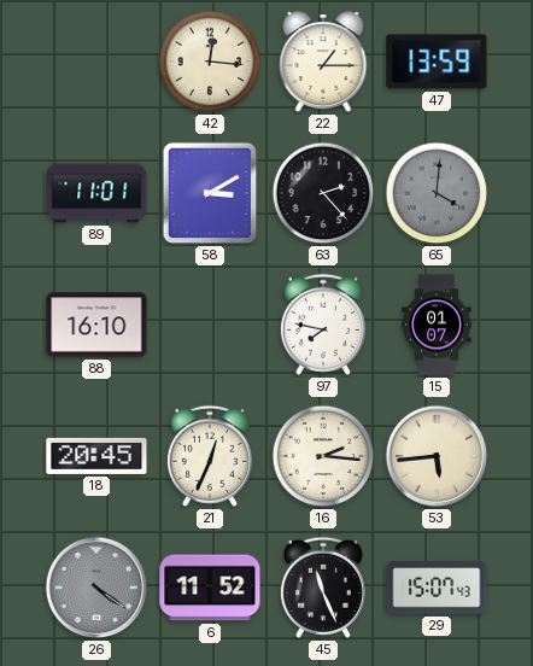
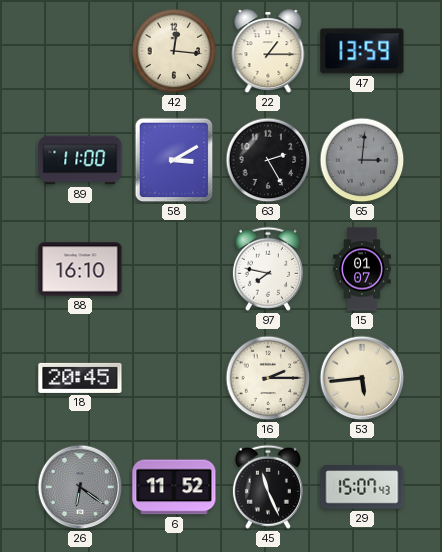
89: 11:01 -> 11:00
63: 2:23 -> 2:25
65: 4:01 -> 3:01
21: 12:34 -> none
16: 2:16 -> 2:15
26: 4:21 -> 6:21
